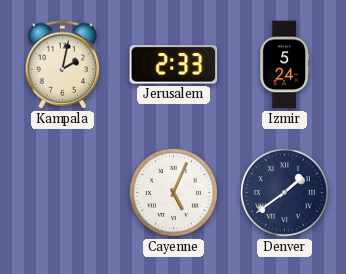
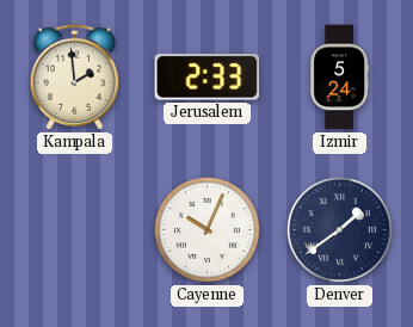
Kampala: 2:02 -> 1:59
Cayenne: 5:04 -> 10:04
